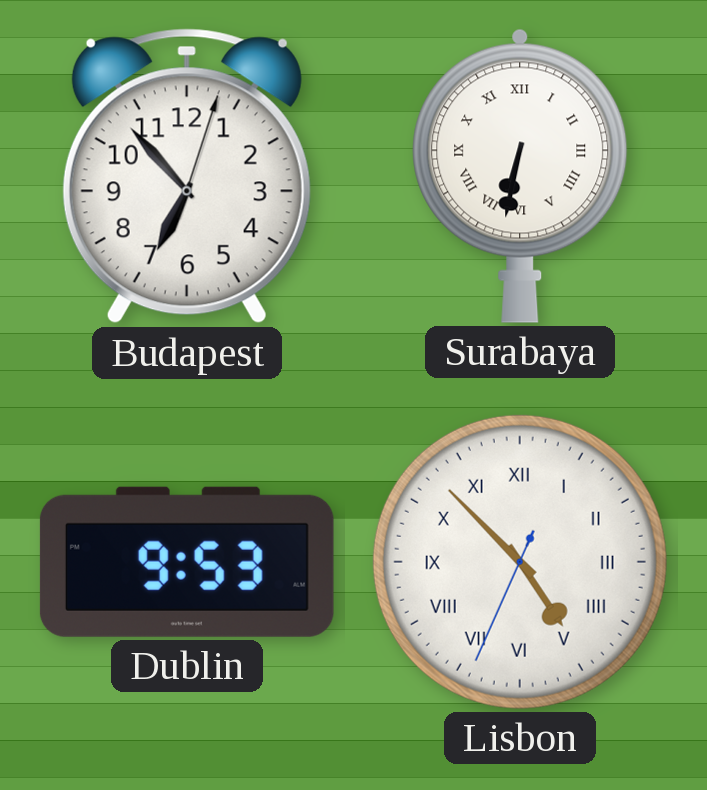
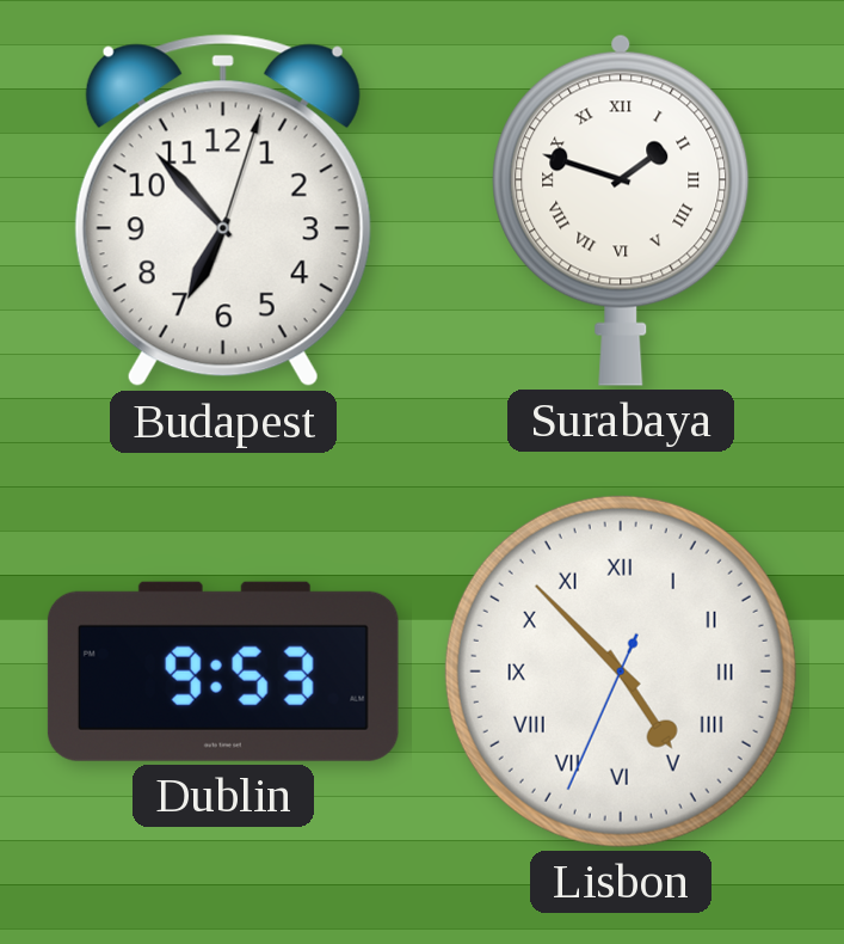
Surabaya: 6:32 -> 1:48
